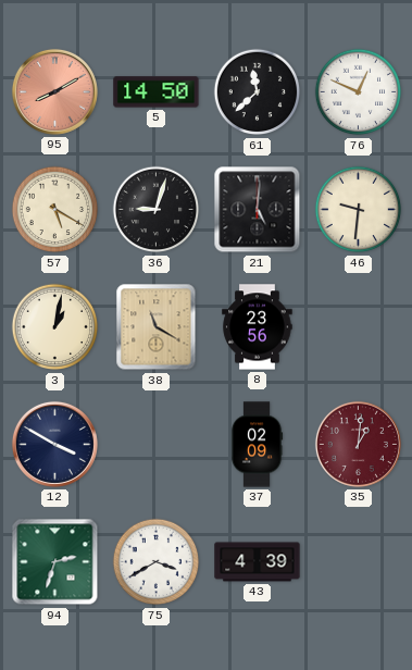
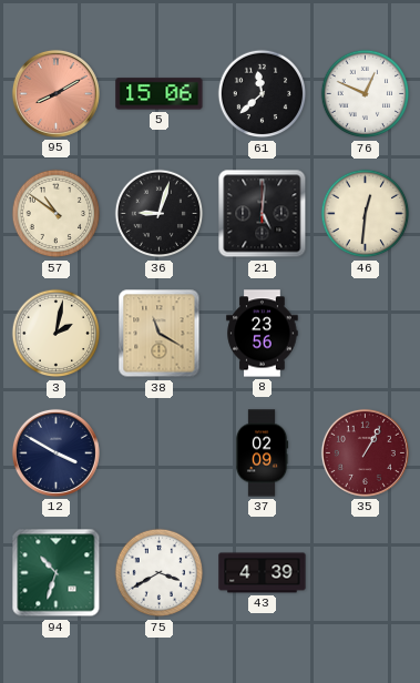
5: 14:50 -> 15:06
57: 5:20 -> 10:51
46: 9:31 -> 12:31
3: 1:02 -> 2:02
35: 1:01 -> 1:05
94: 2:33 -> 10:33
